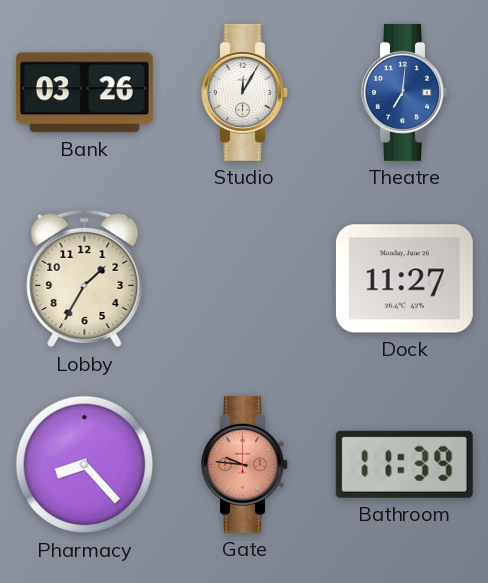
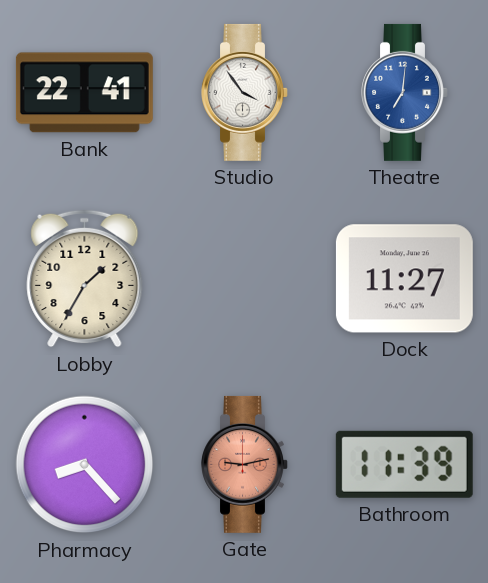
Bank: 03:26 -> 22:41
Studio: 12:05 -> 3:54
Gate: 9:46 -> 9:13
